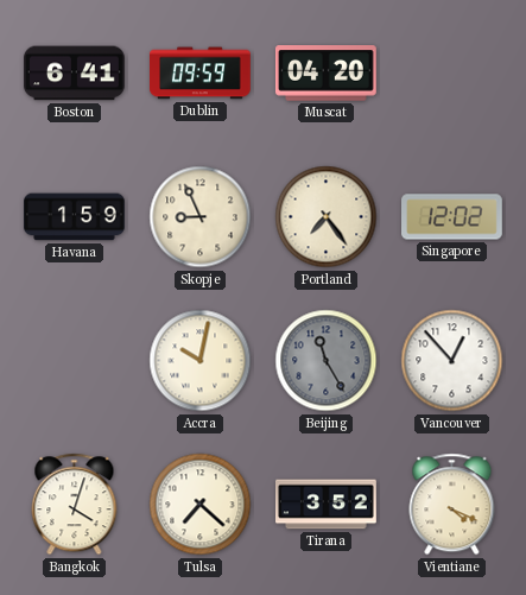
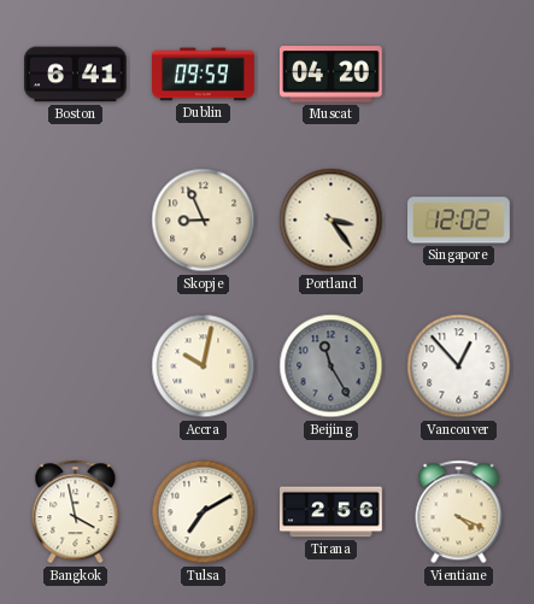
Havana: 1:59 -> none
Portland: 7:24 -> 3:24
Bangkok: 4:03 -> 3:58
Tulsa: 7:22 -> 7:10
Tirana: 3:52 -> 2:56
